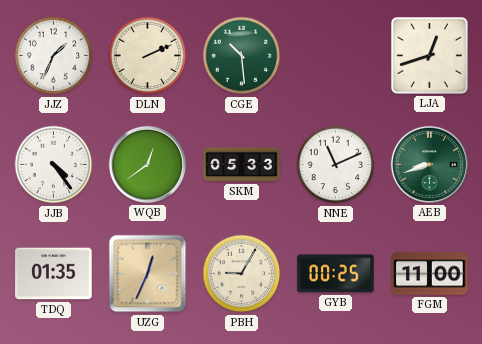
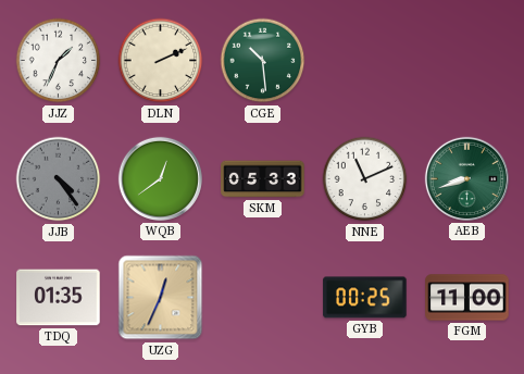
LJA: 12:42 -> none
JJB dial: white -> grey
PBH: 9:05 -> none
